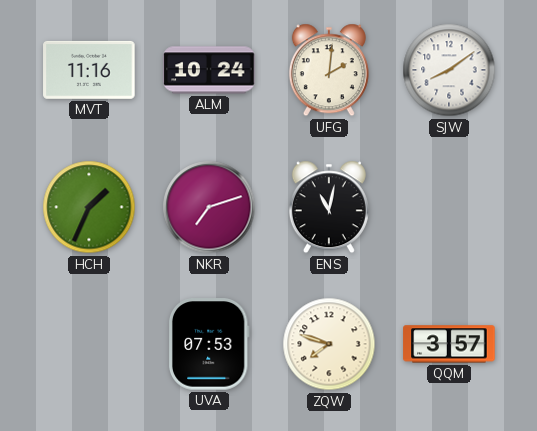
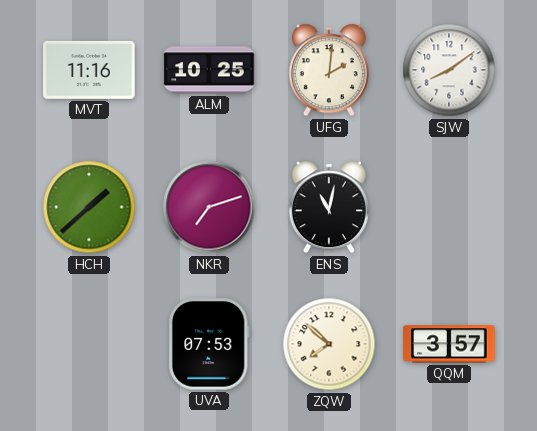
ALM: 10:24 -> 10:25
HCH: 1:34 -> 1:38
ZQW: 7:48 -> 7:52
